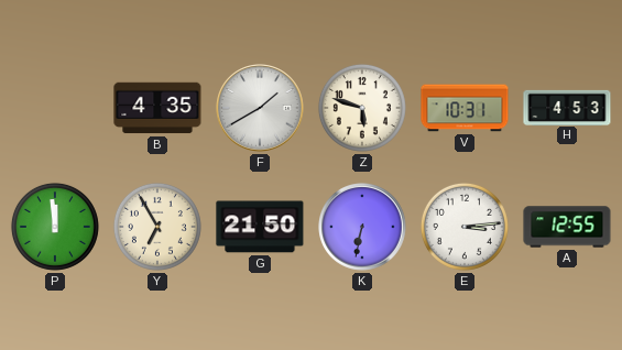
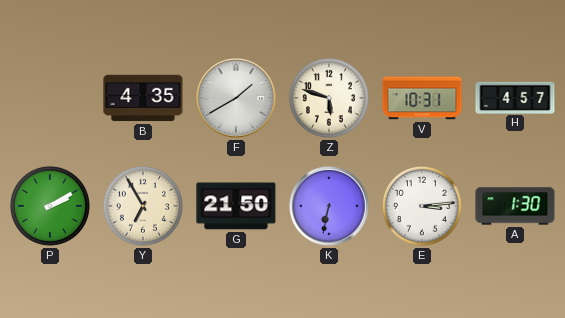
H: 4:53 -> 4:57
P: 11:59 -> 2:10
A: 12:55 -> 1:30
